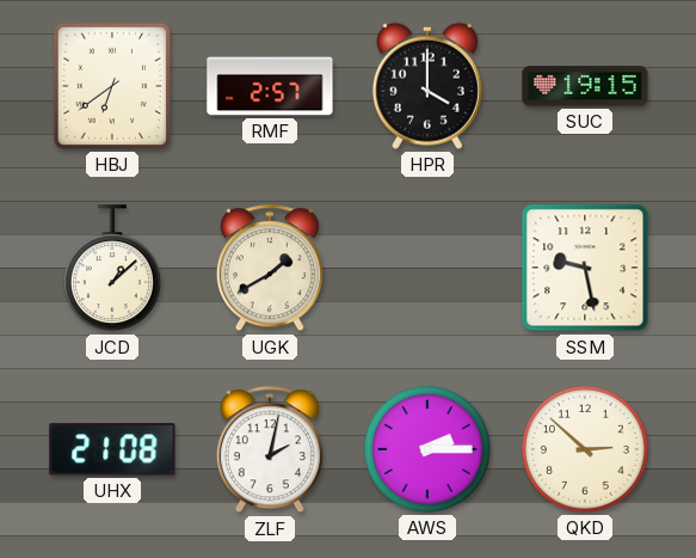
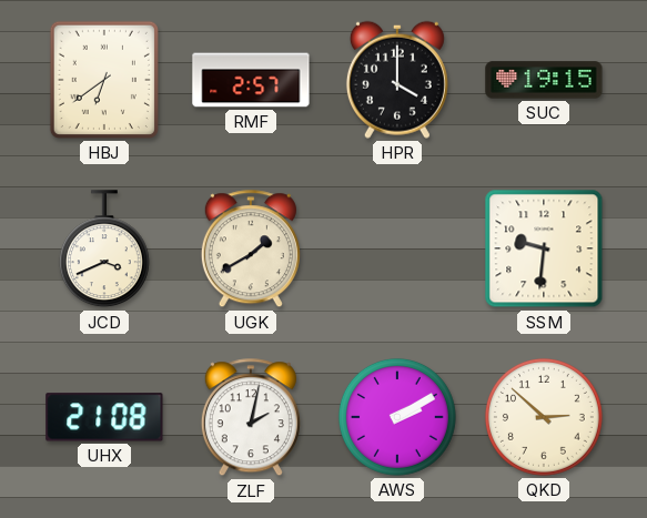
JCD: 1:08 -> 3:41
SSM: 9:28 -> 9:31
AWS: 2:15 -> 2:10
